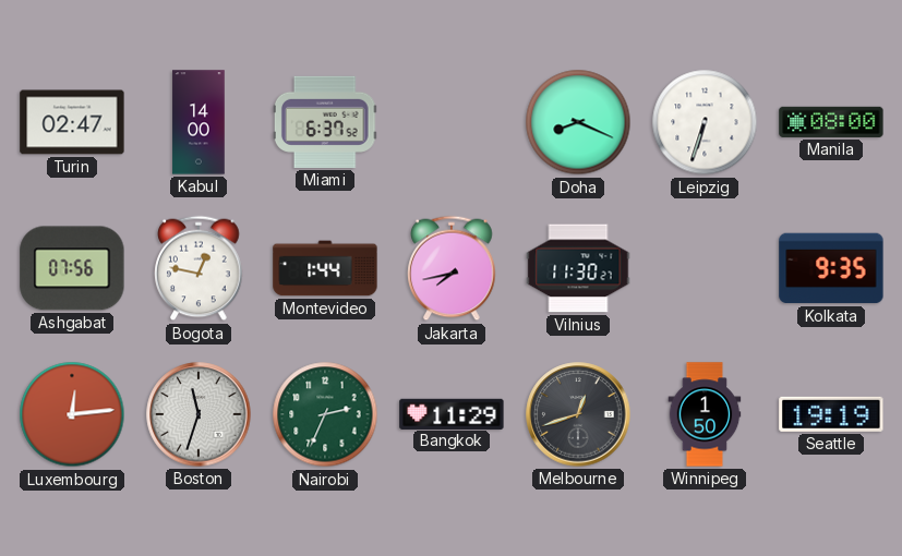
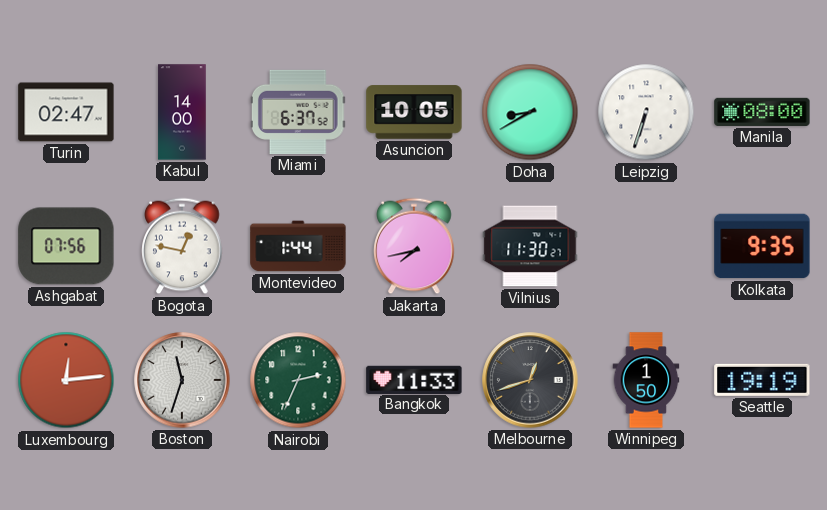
Asuncion: none -> 10:05
Doha: 8:19 -> 8:40
Bangkok: 11:29 -> 11:33
